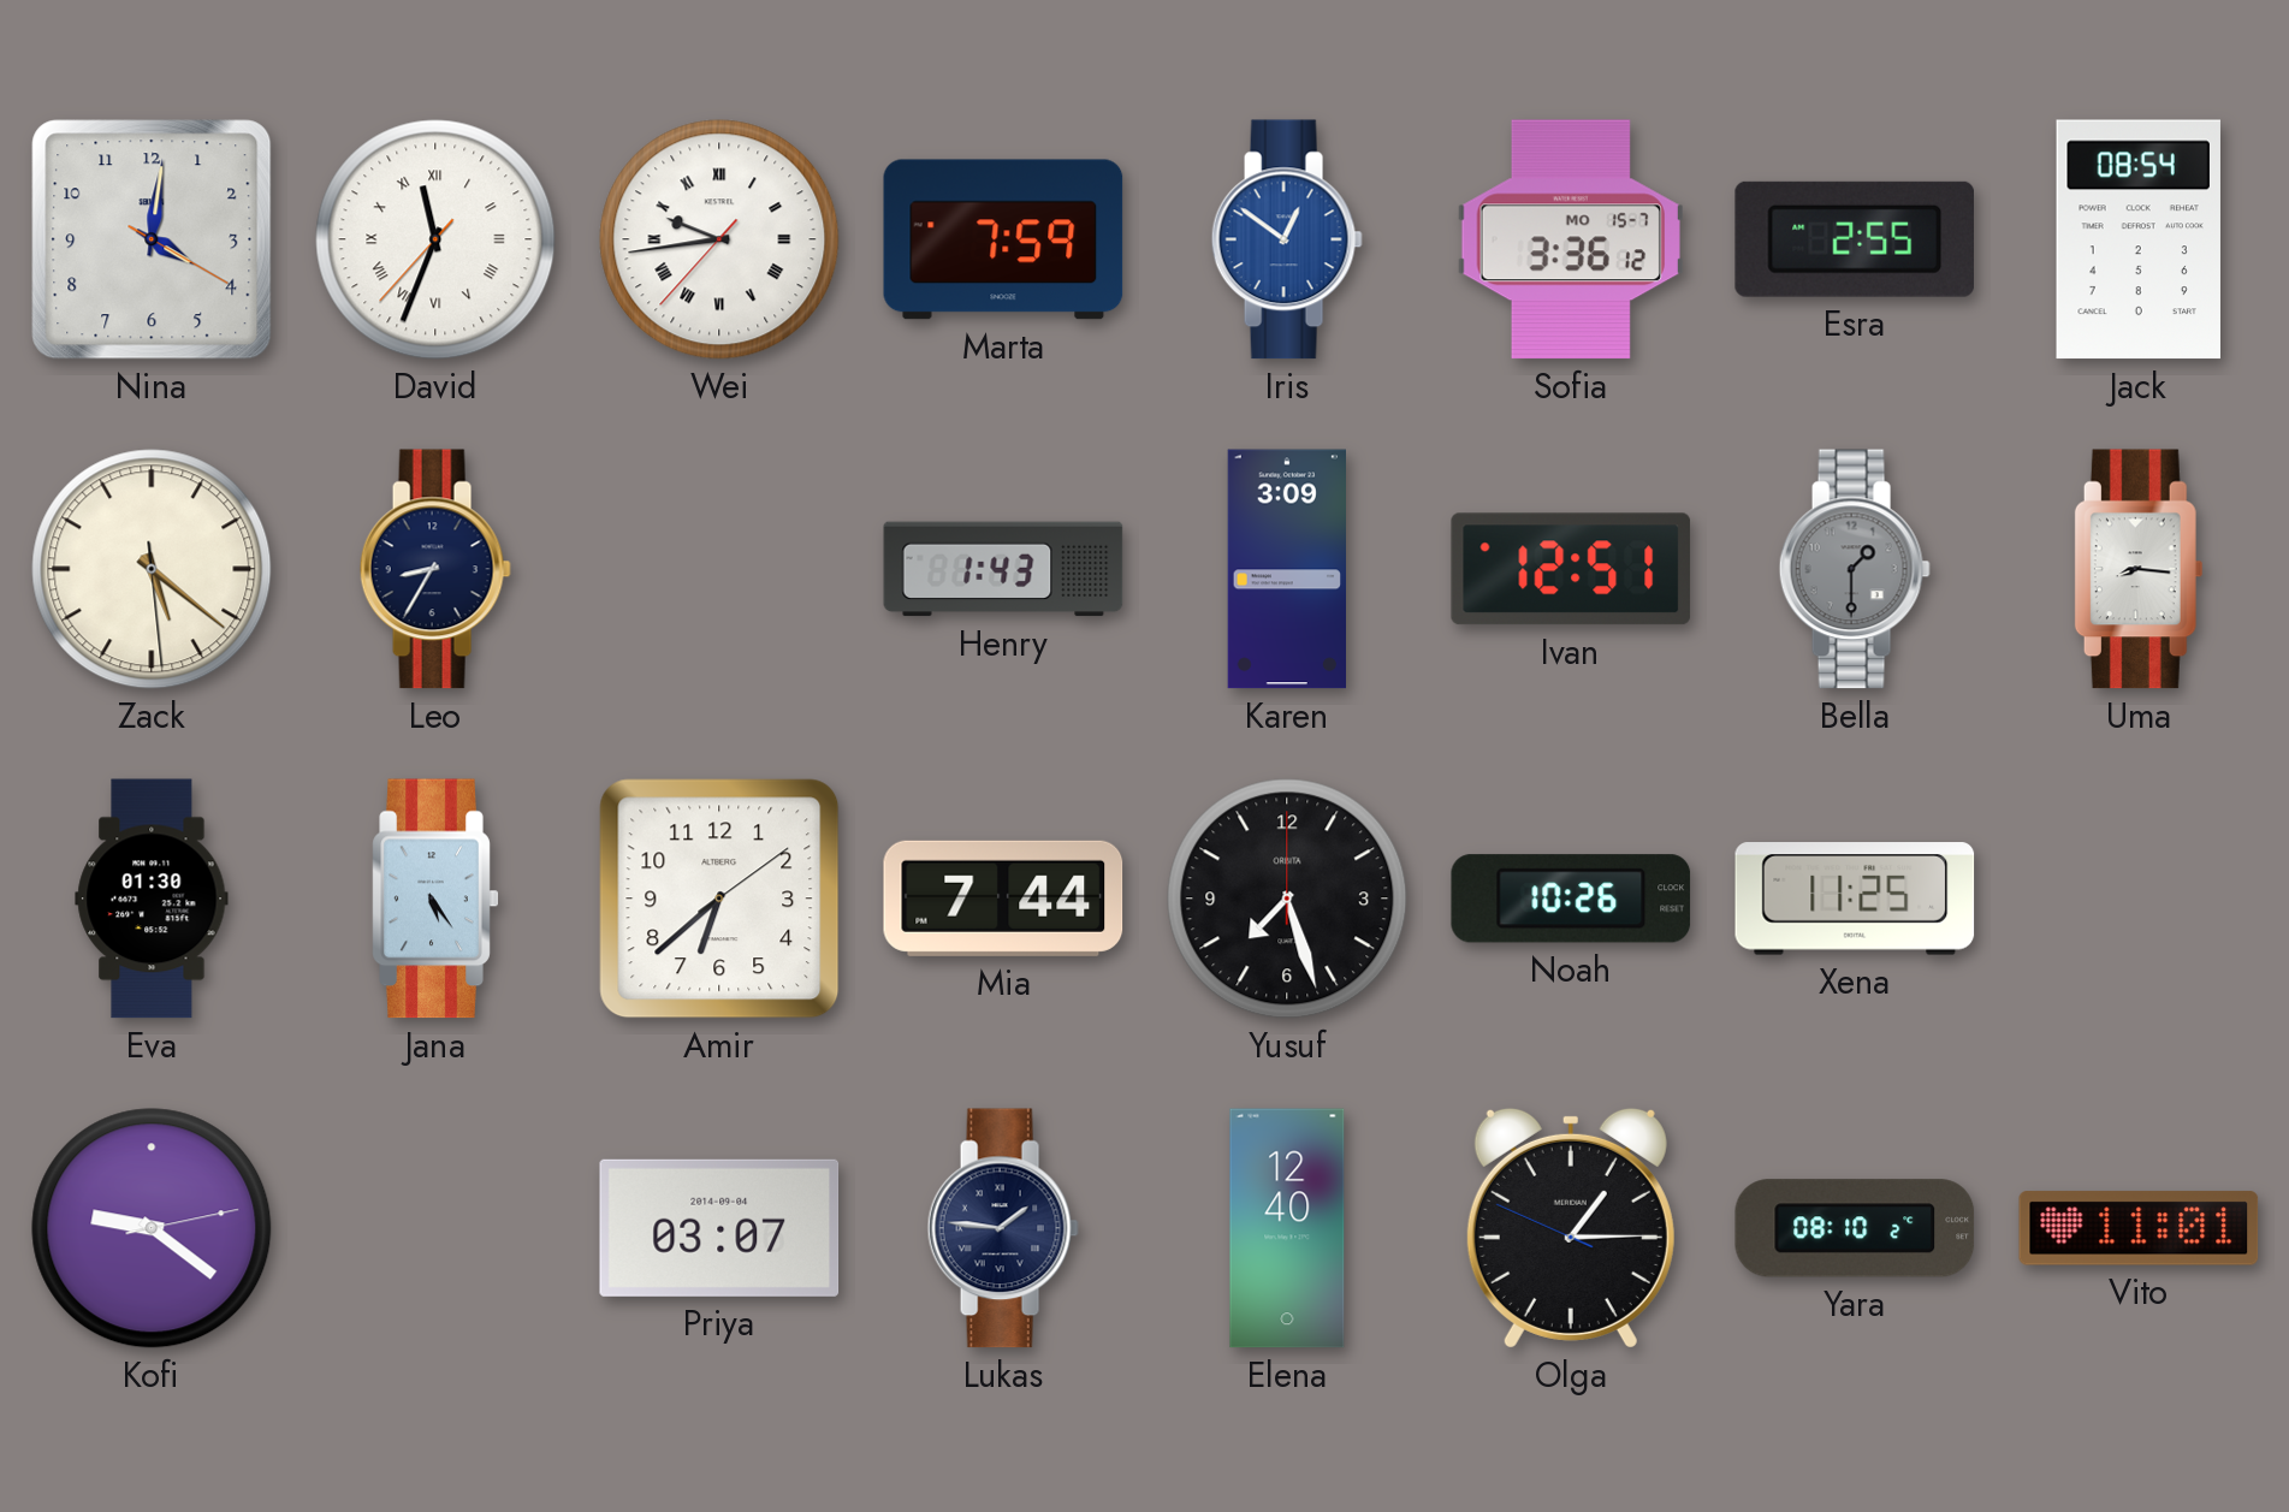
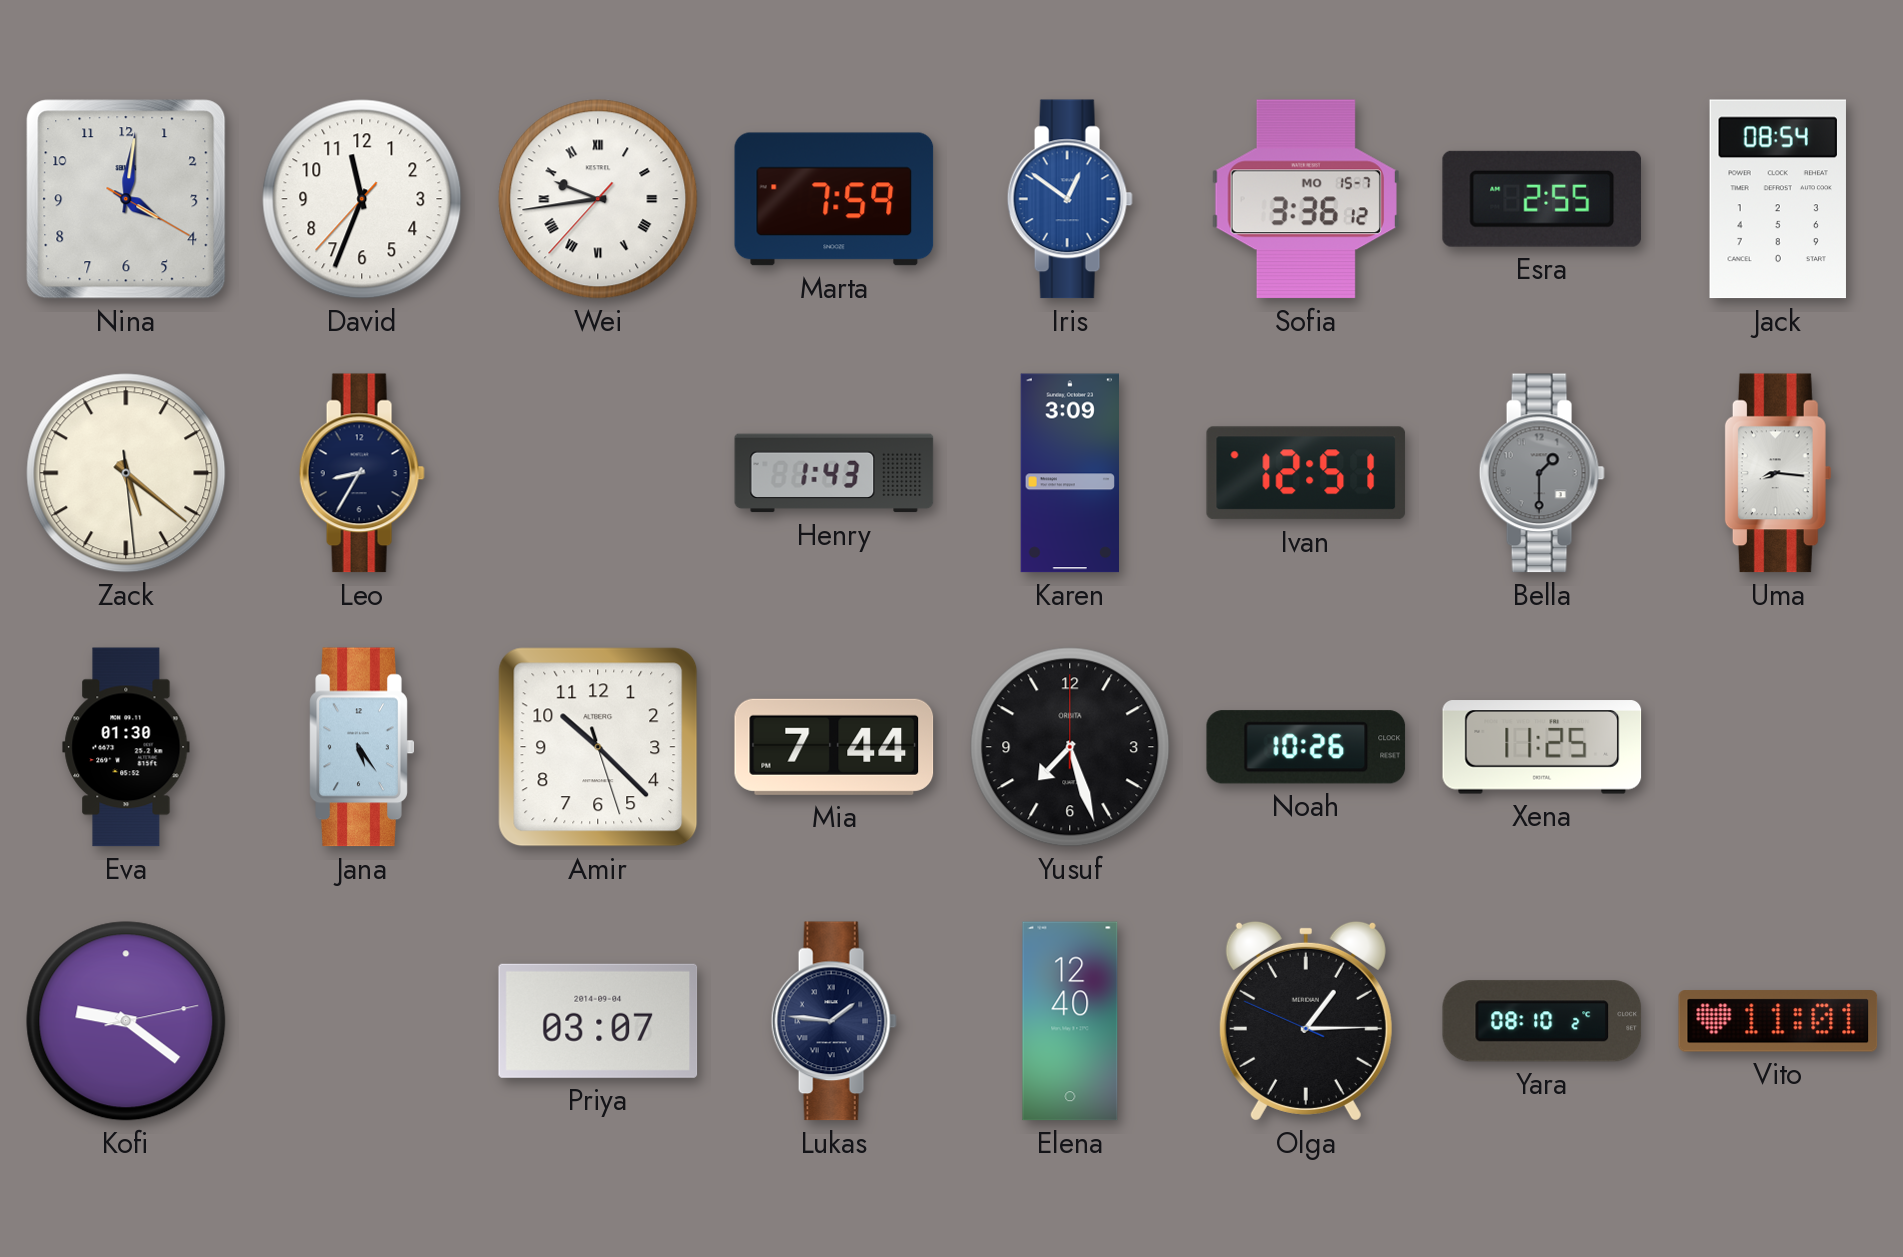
David numerals: Roman -> Arabic
Amir: 6:38 -> 10:22
